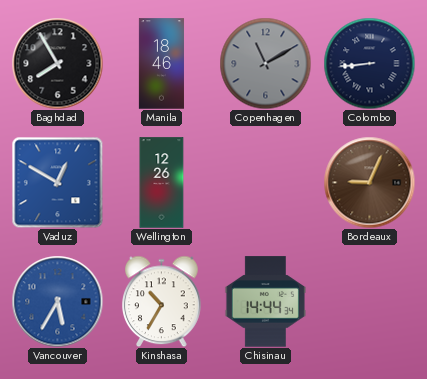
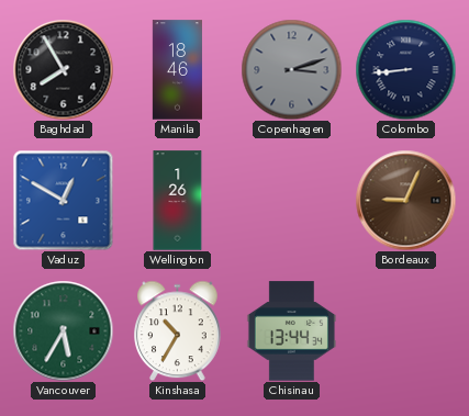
Copenhagen: 11:10 -> 3:12
Wellington: 12:26 -> 1:26
Vancouver dial: blue -> green
Chisinau: 14:44 -> 13:44
